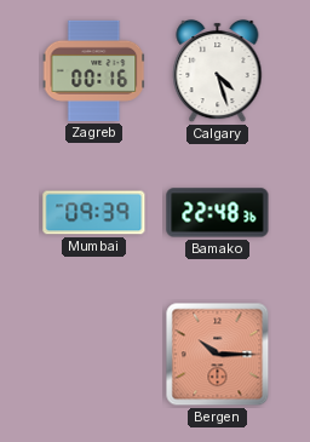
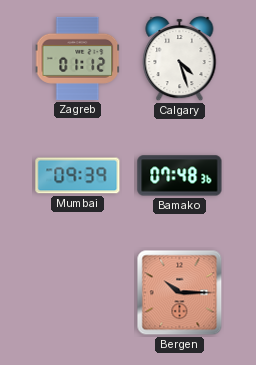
Zagreb: 00:16 -> 01:12
Bamako: 22:48 -> 07:48
